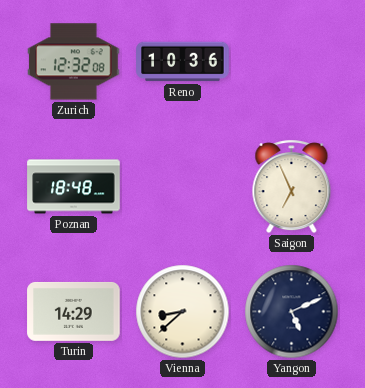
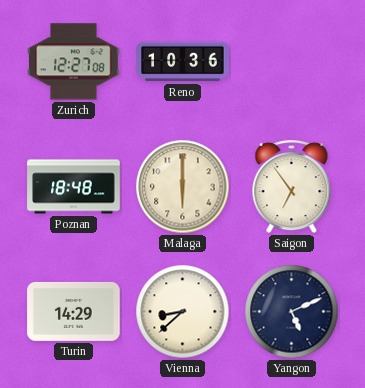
Zurich: 12:32 -> 12:27
Malaga: none -> 6:00
Saigon: 6:56 -> 6:54
